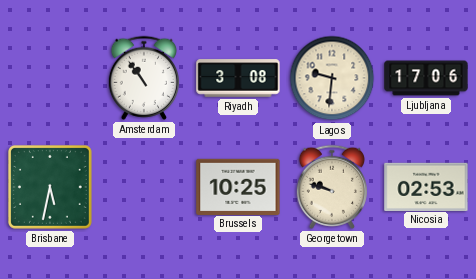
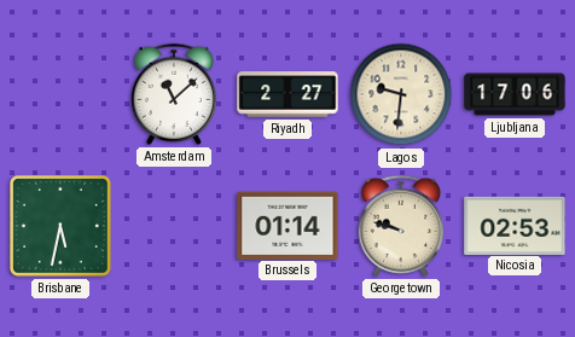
Amsterdam: 10:54 -> 11:08
Riyadh: 3:08 -> 2:27
Brussels: 10:25 -> 01:14
